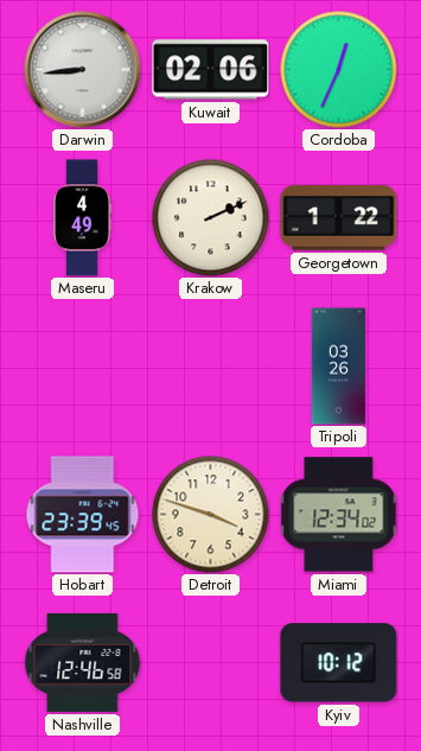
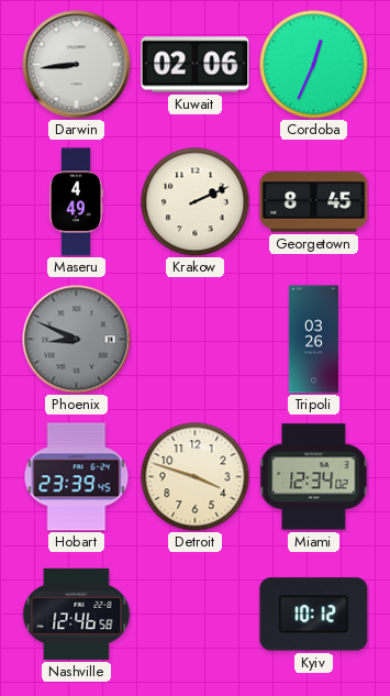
Georgetown: 1:22 -> 8:45
Phoenix: none -> 8:49
